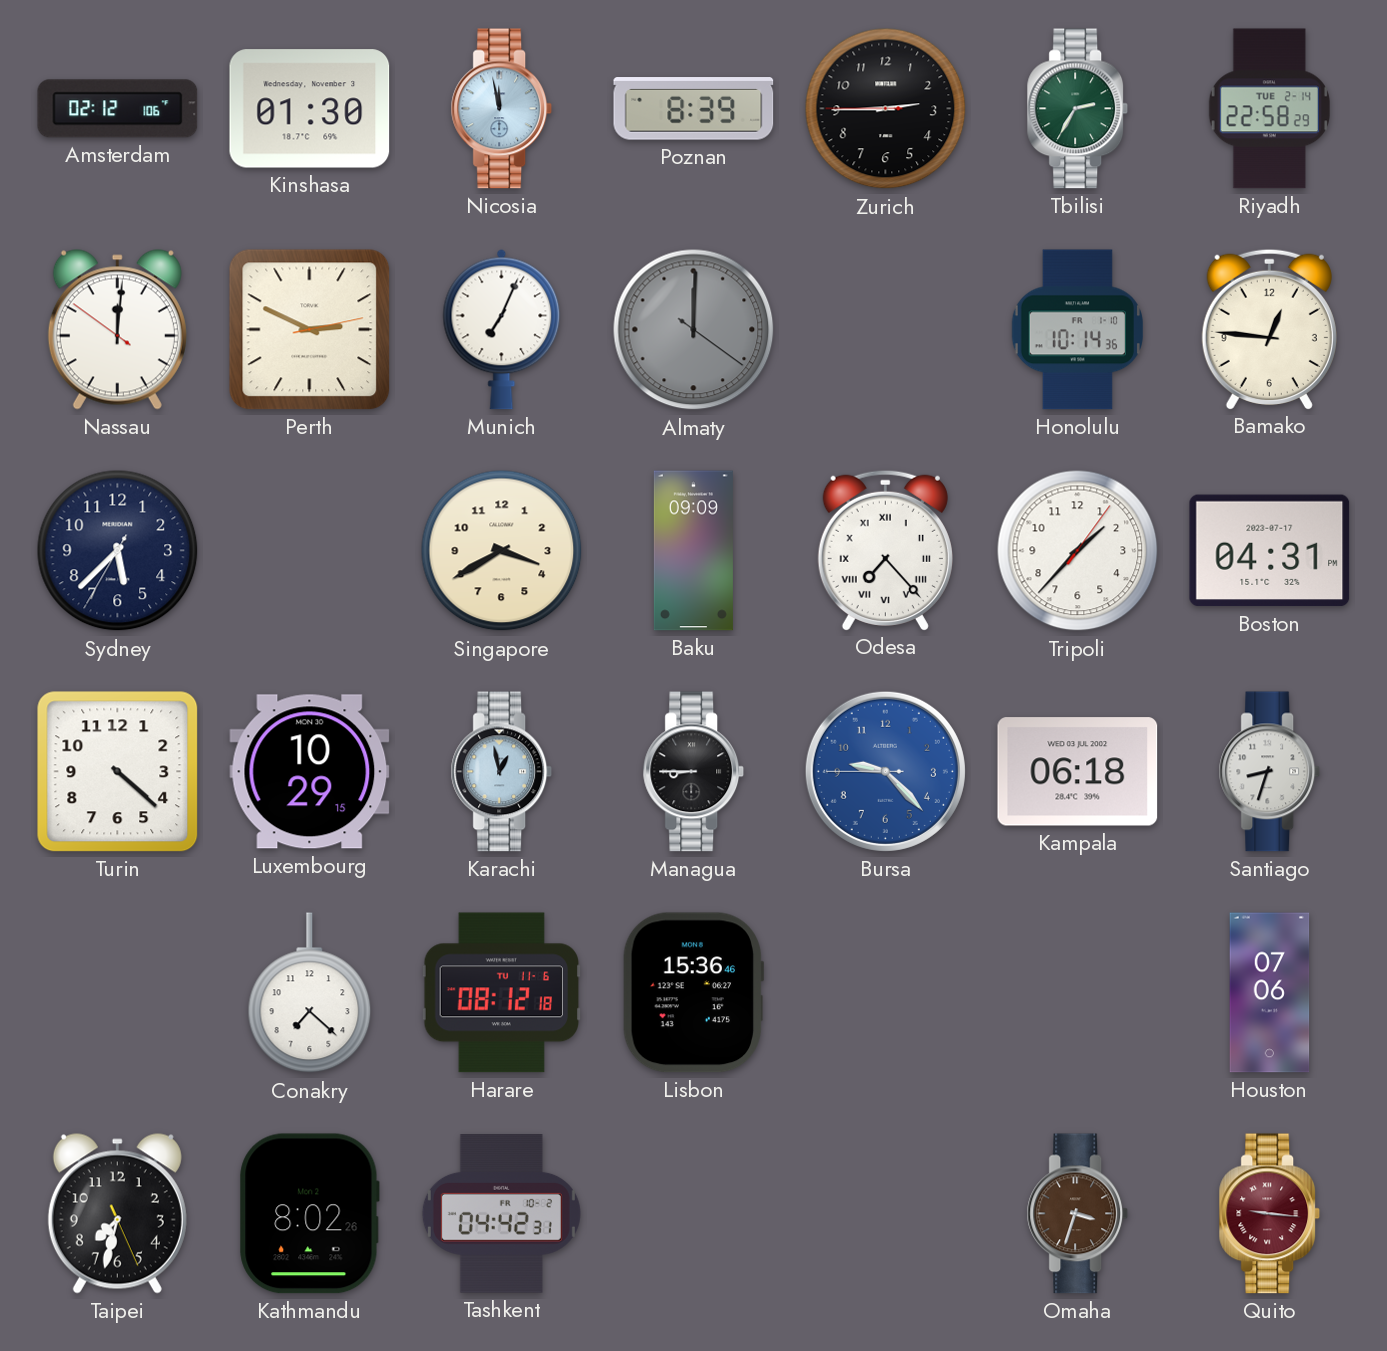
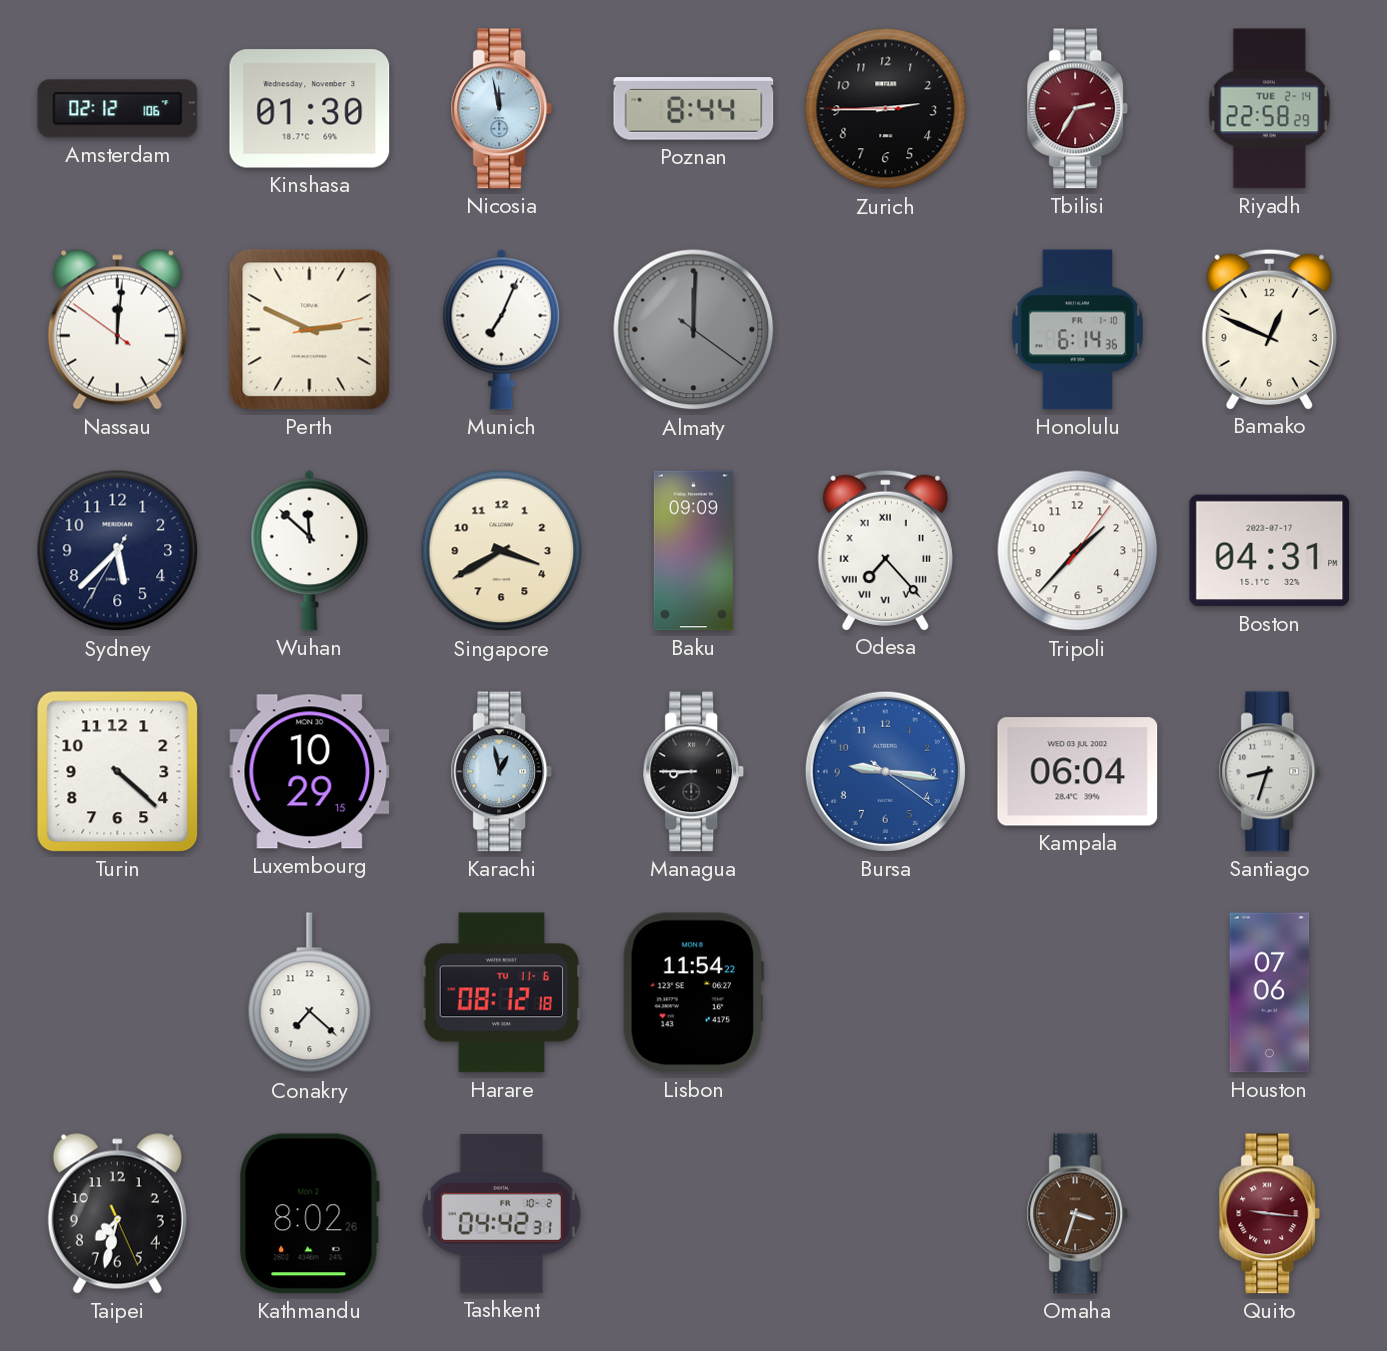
Poznan: 8:39 -> 8:44
Tbilisi dial: green -> burgundy
Honolulu: 10:14 -> 6:14
Bamako: 12:46 -> 12:49
Wuhan: none -> 11:52
Bursa: 9:22 -> 9:16
Kampala: 06:18 -> 06:04
Lisbon: 15:36 -> 11:54
